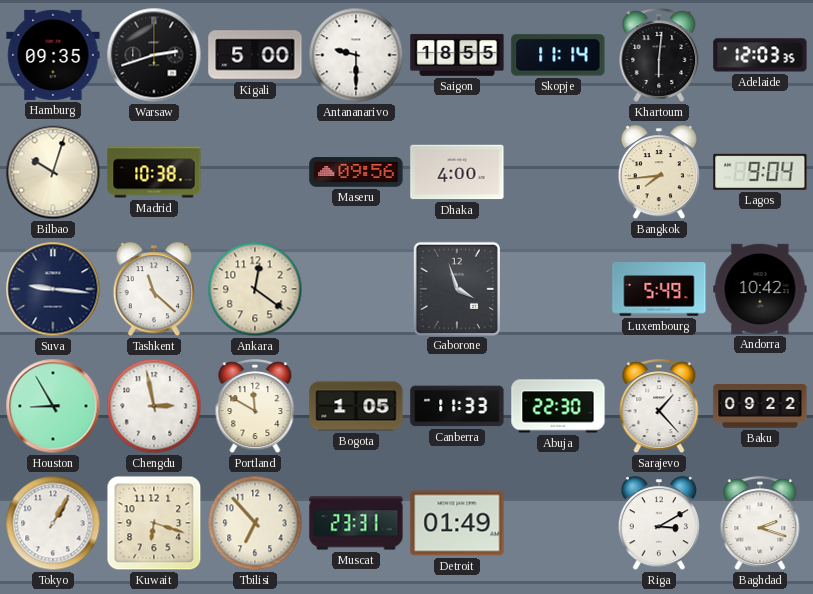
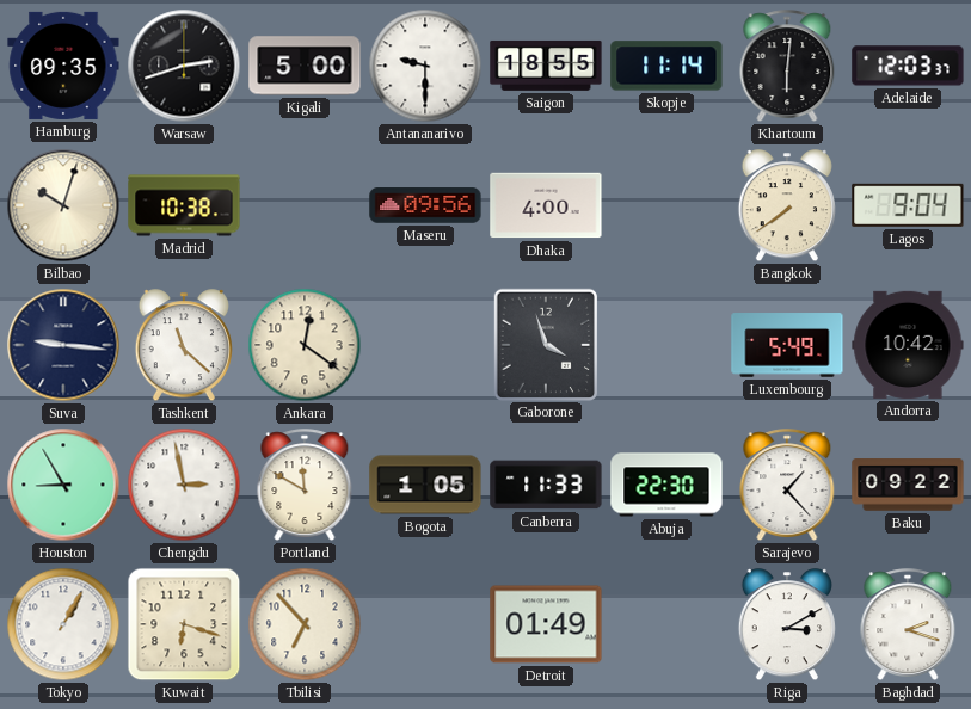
Adelaide: 12:03:35 -> 12:03:37
Bangkok: 7:44 -> 7:39
Muscat: 23:31 -> none
